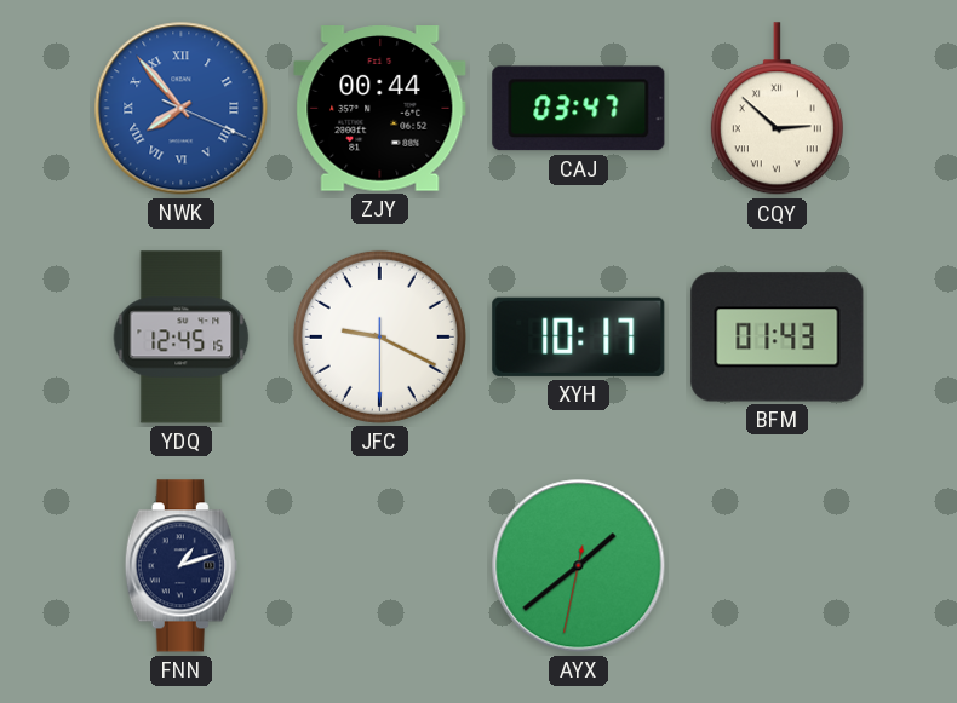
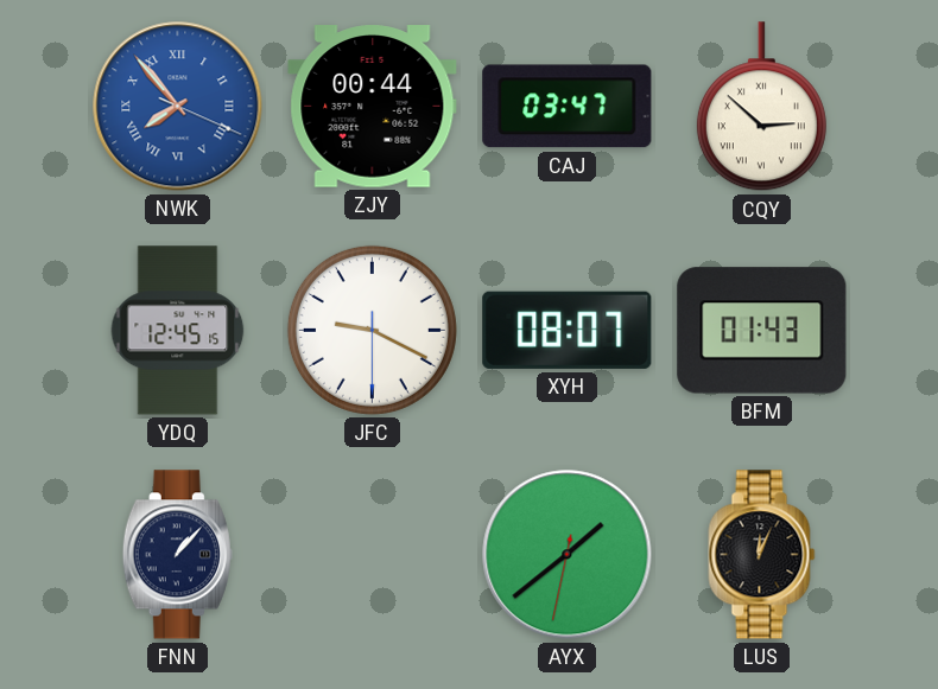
XYH: 10:17 -> 08:07
FNN: 1:12 -> 1:07
LUS: none -> 12:04
